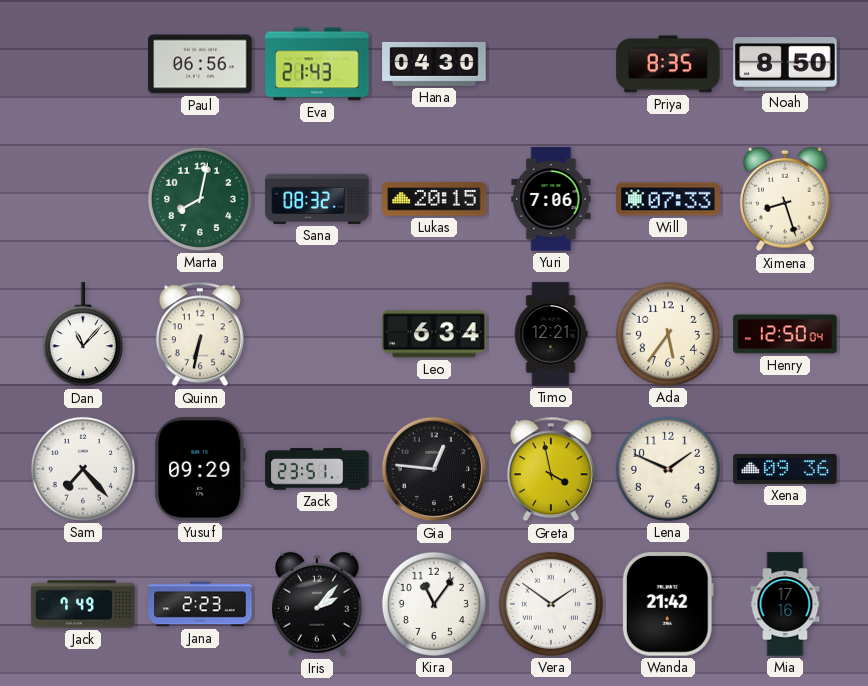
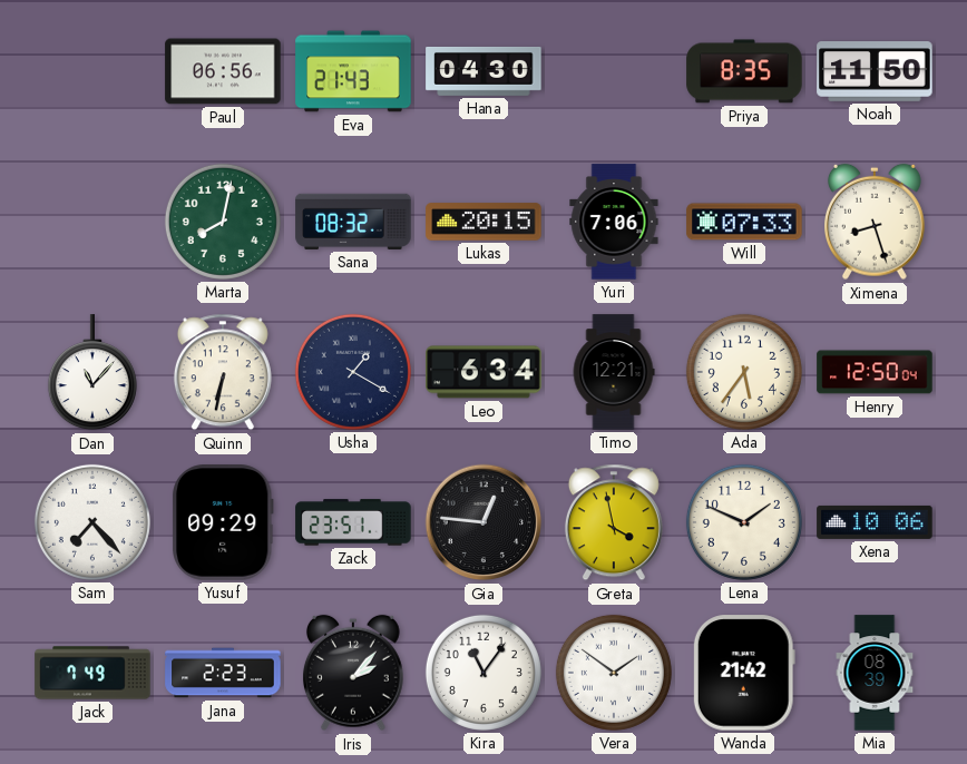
Noah: 8:50 -> 11:50
Usha: none -> 1:20
Xena: 09:36 -> 10:06
Mia: 17:16 -> 08:39
